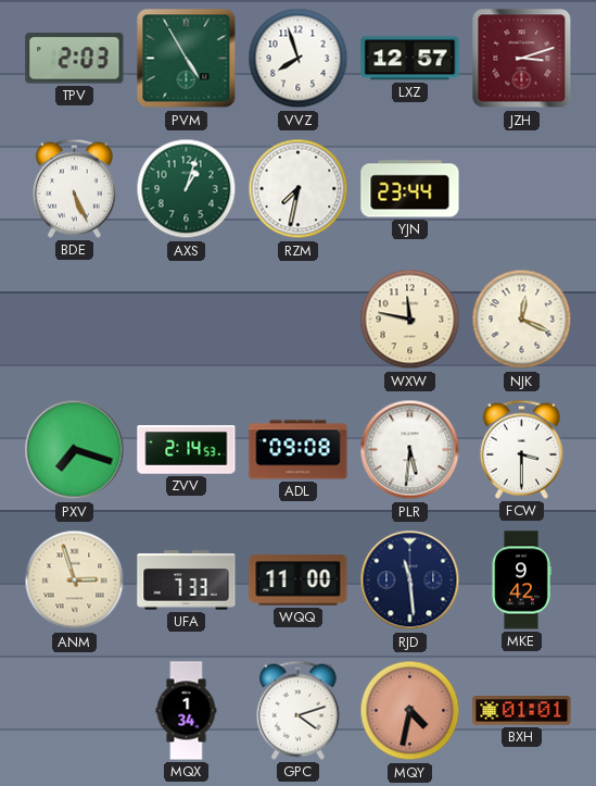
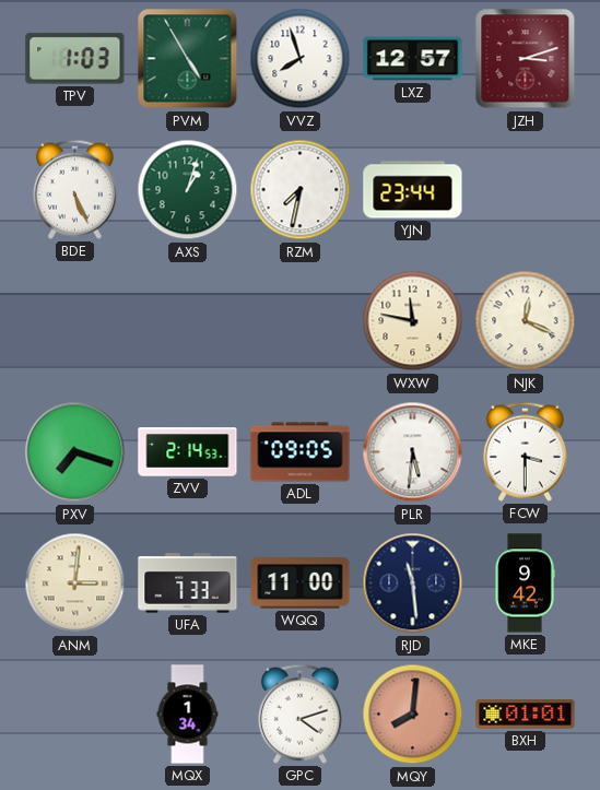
TPV: 2:03 -> 1:03
ADL: 09:08 -> 09:05
ANM: 2:57 -> 3:01
MQY: 4:32 -> 8:01
